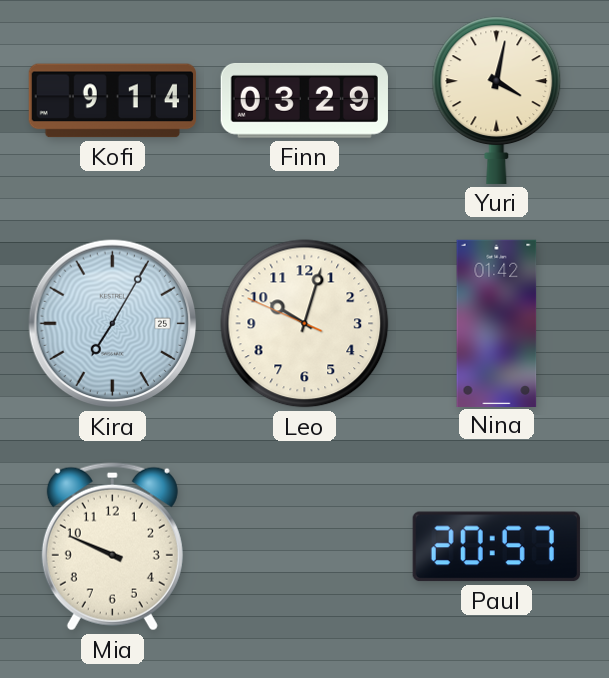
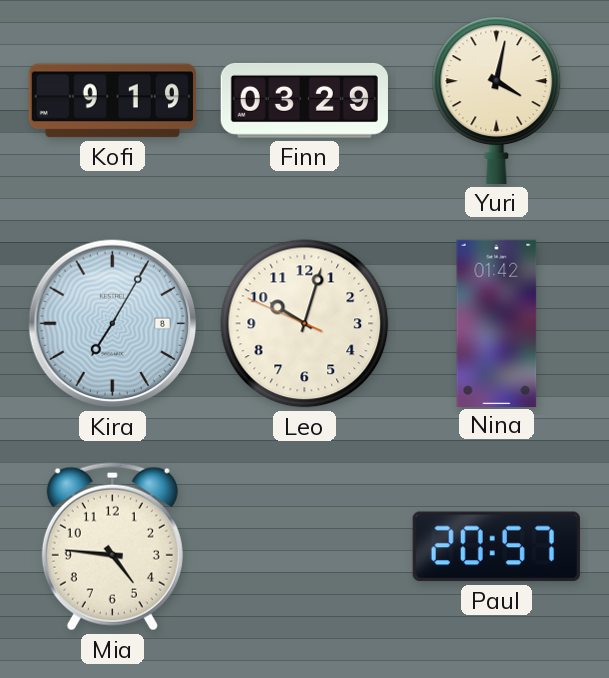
Kofi: 9:14 -> 9:19
Kira date: 25 -> 8
Mia: 9:49 -> 4:46
